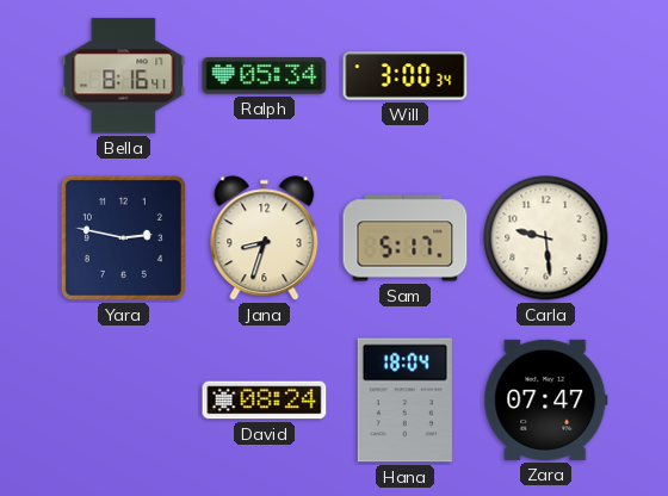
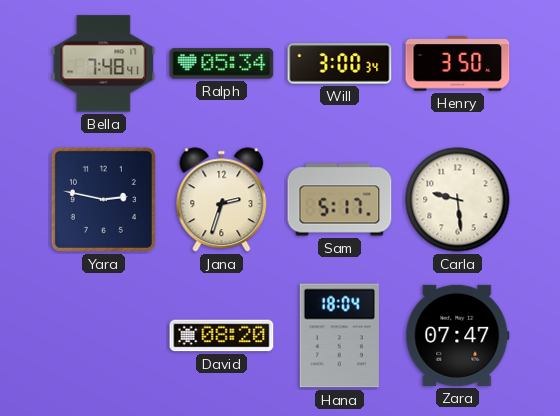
Bella: 8:16 -> 7:48
Henry: none -> 3:50
Jana: 8:33 -> 2:33
David: 08:24 -> 08:20
